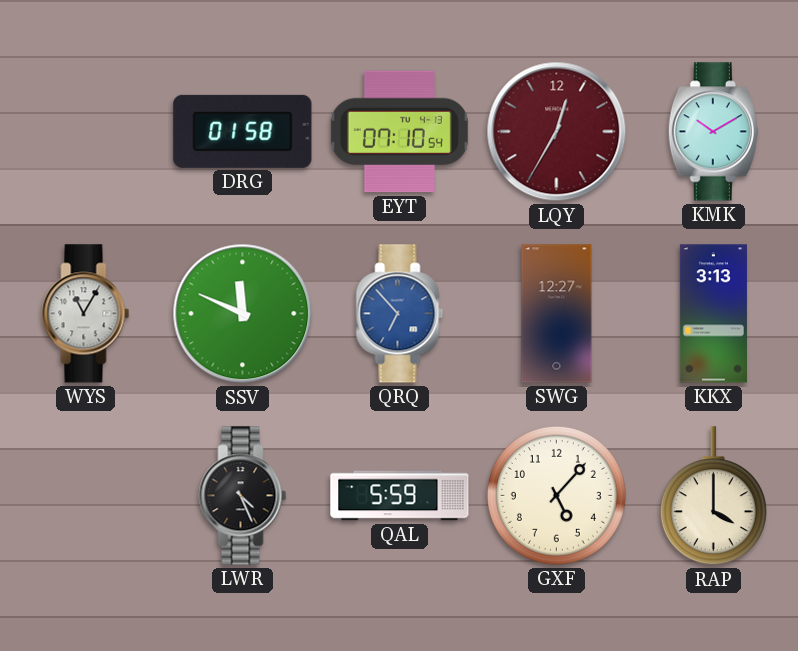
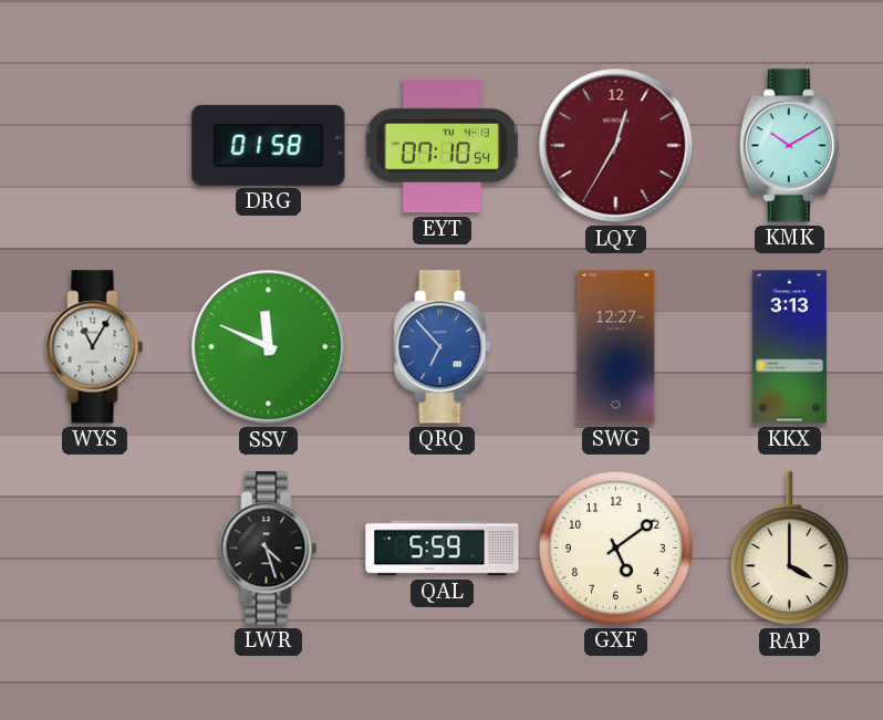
LWR: 4:26 -> 4:27
GXF: 5:07 -> 5:09
